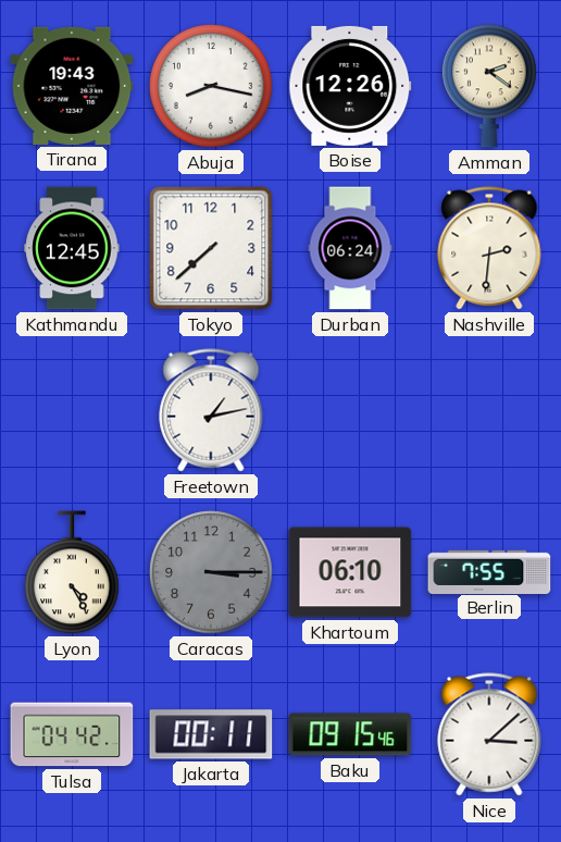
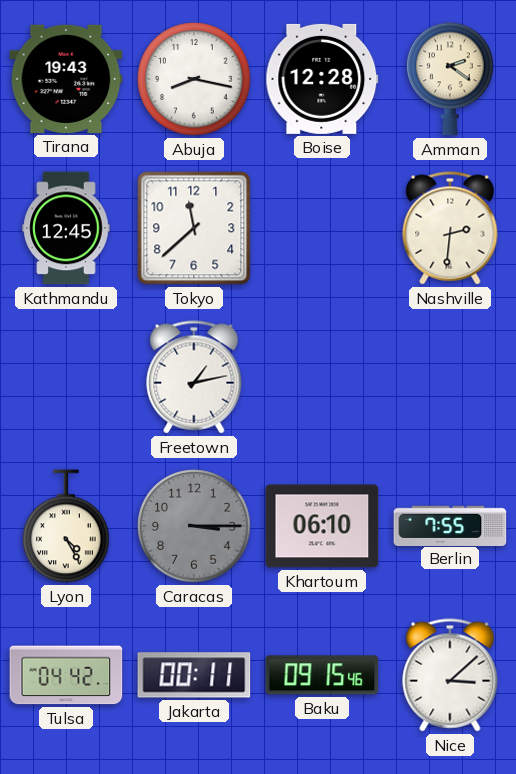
Boise: 12:26 -> 12:28
Tokyo: 7:38 -> 11:38
Durban: 06:24 -> none
